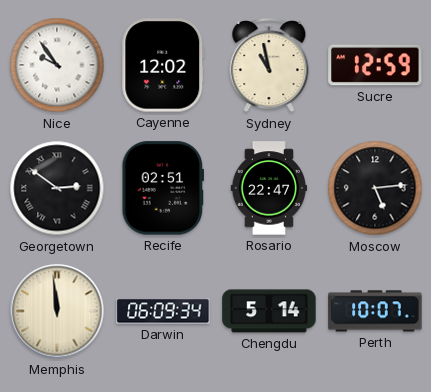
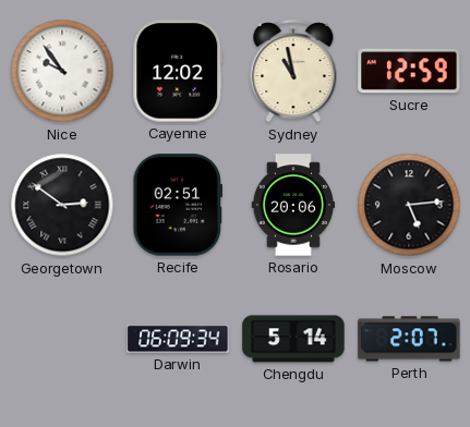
Rosario: 22:47 -> 20:06
Memphis: 11:59 -> none
Perth: 10:07 -> 2:07
